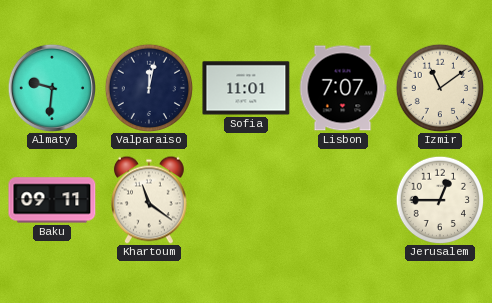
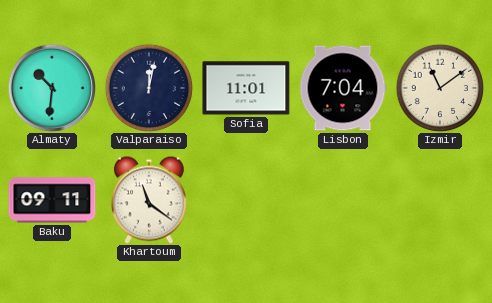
Almaty: 9:31 -> 10:31
Lisbon: 7:07 -> 7:04
Jerusalem: 12:45 -> none
